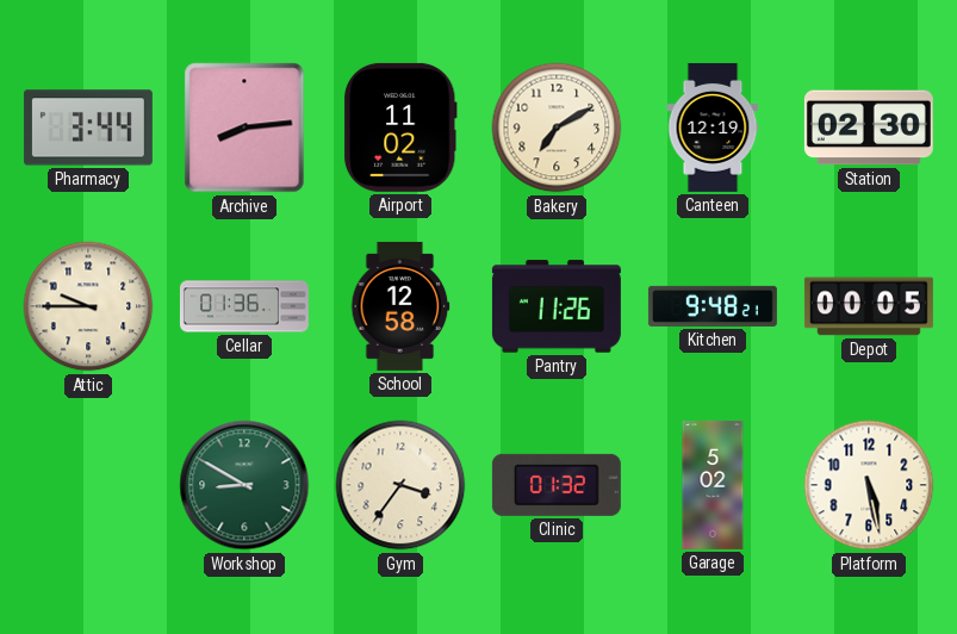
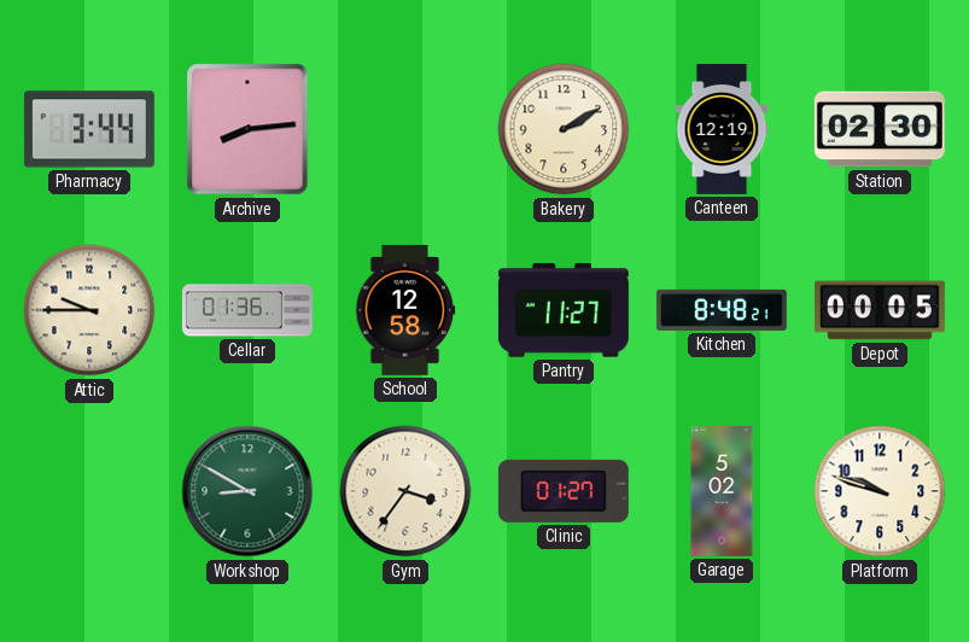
Airport: 11:02 -> none
Bakery: 7:10 -> 2:10
Pantry: 11:26 -> 11:27
Kitchen: 9:48 -> 8:48
Clinic: 01:32 -> 01:27
Platform: 5:28 -> 9:48
